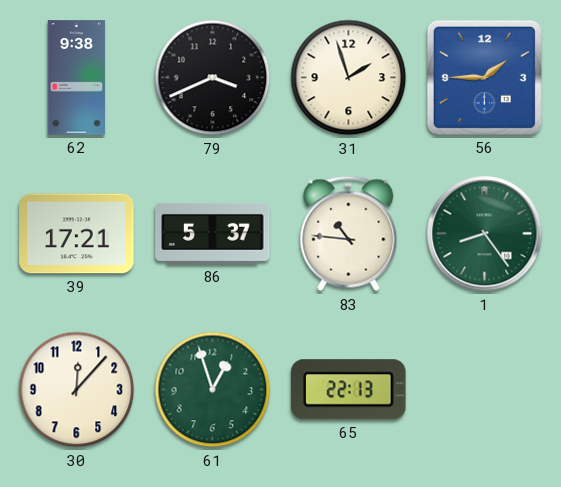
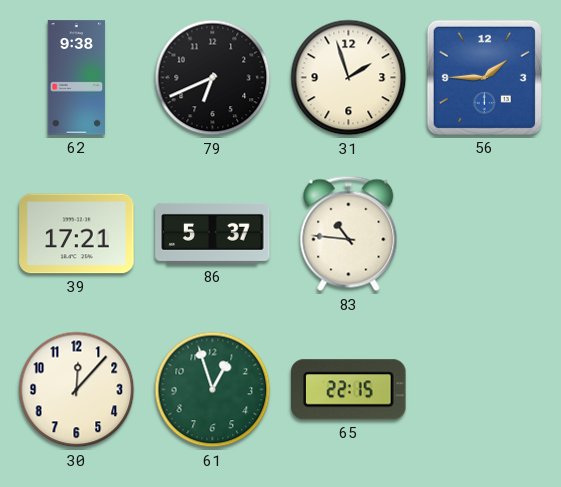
79: 3:41 -> 6:41
1: 8:24 -> none
65: 22:13 -> 22:15
